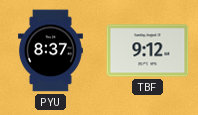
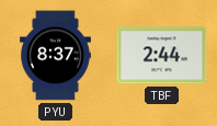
TBF: 9:12 -> 2:44
